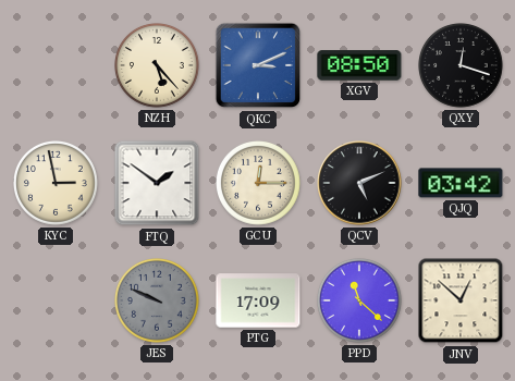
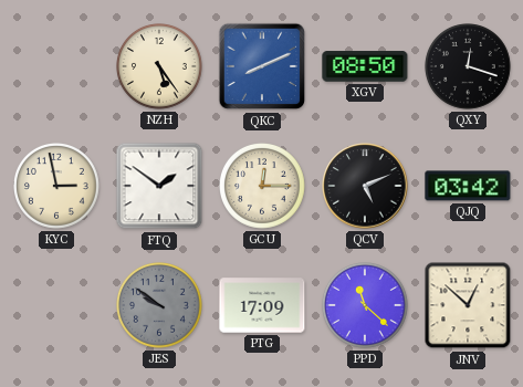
NZH: 5:23 -> 5:24
QKC: 3:11 -> 8:11
JES: 9:49 -> 9:51
